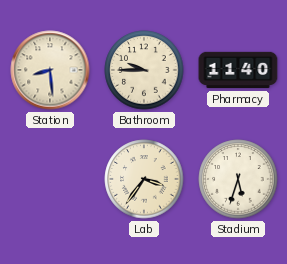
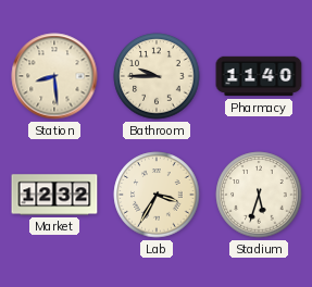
Market: none -> 12:32
Lab: 3:36 -> 3:35
